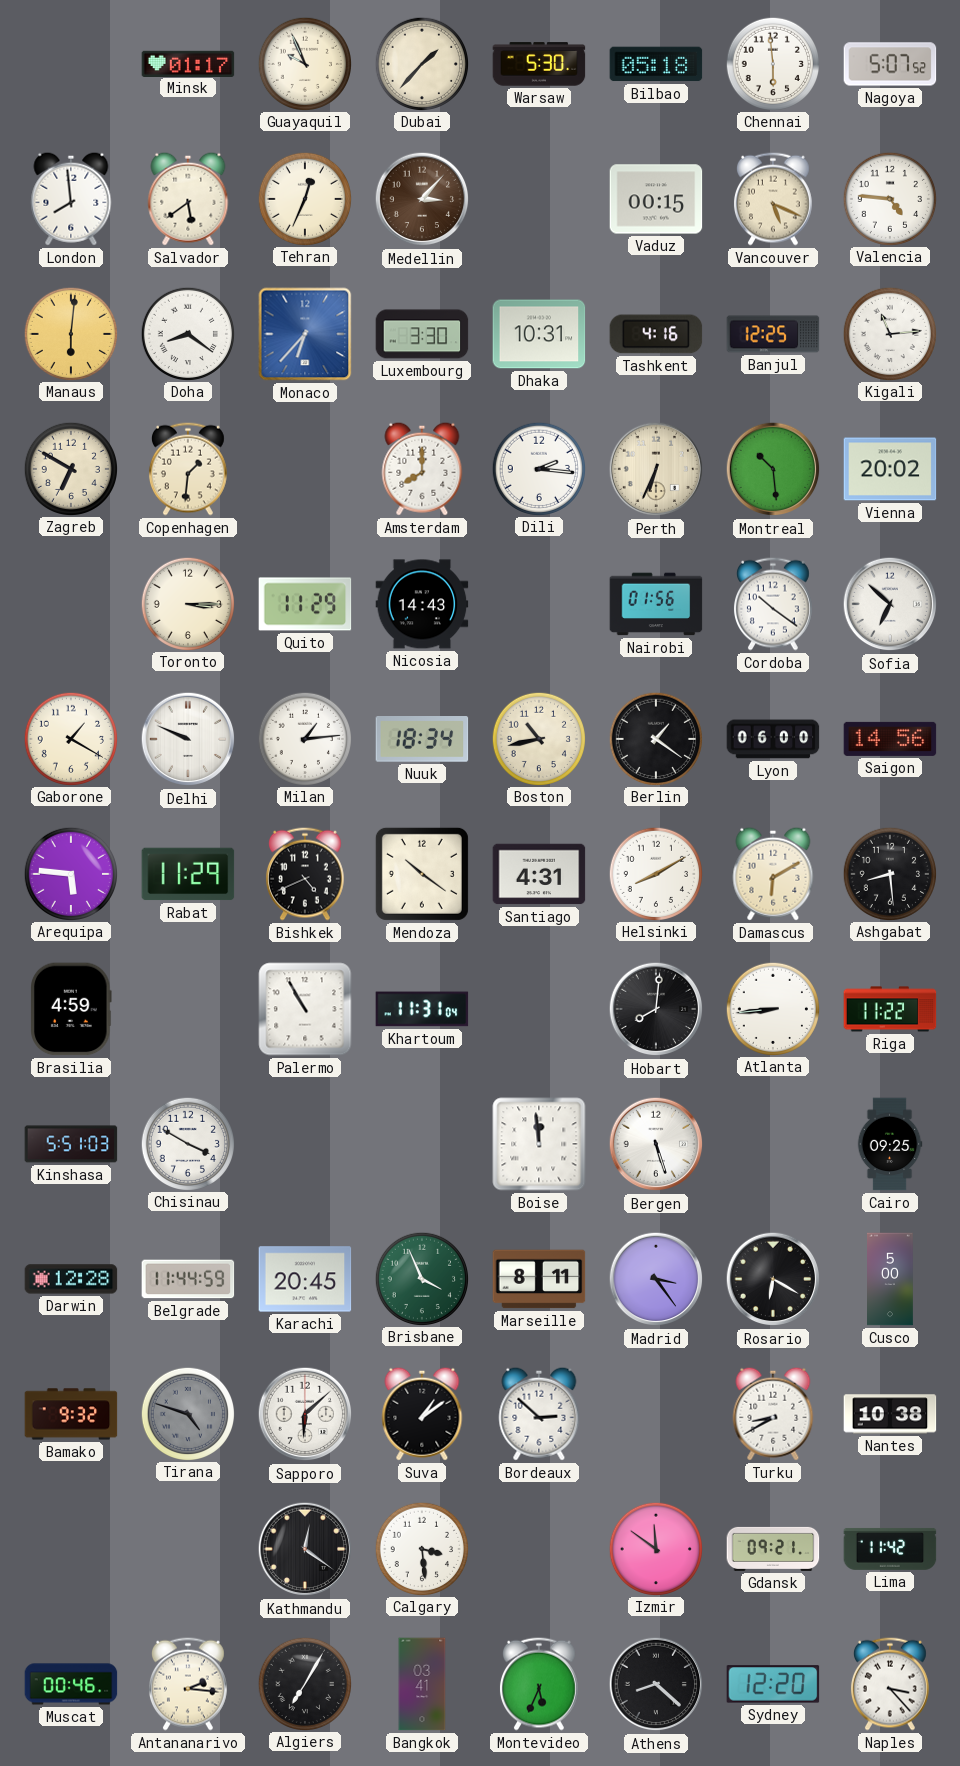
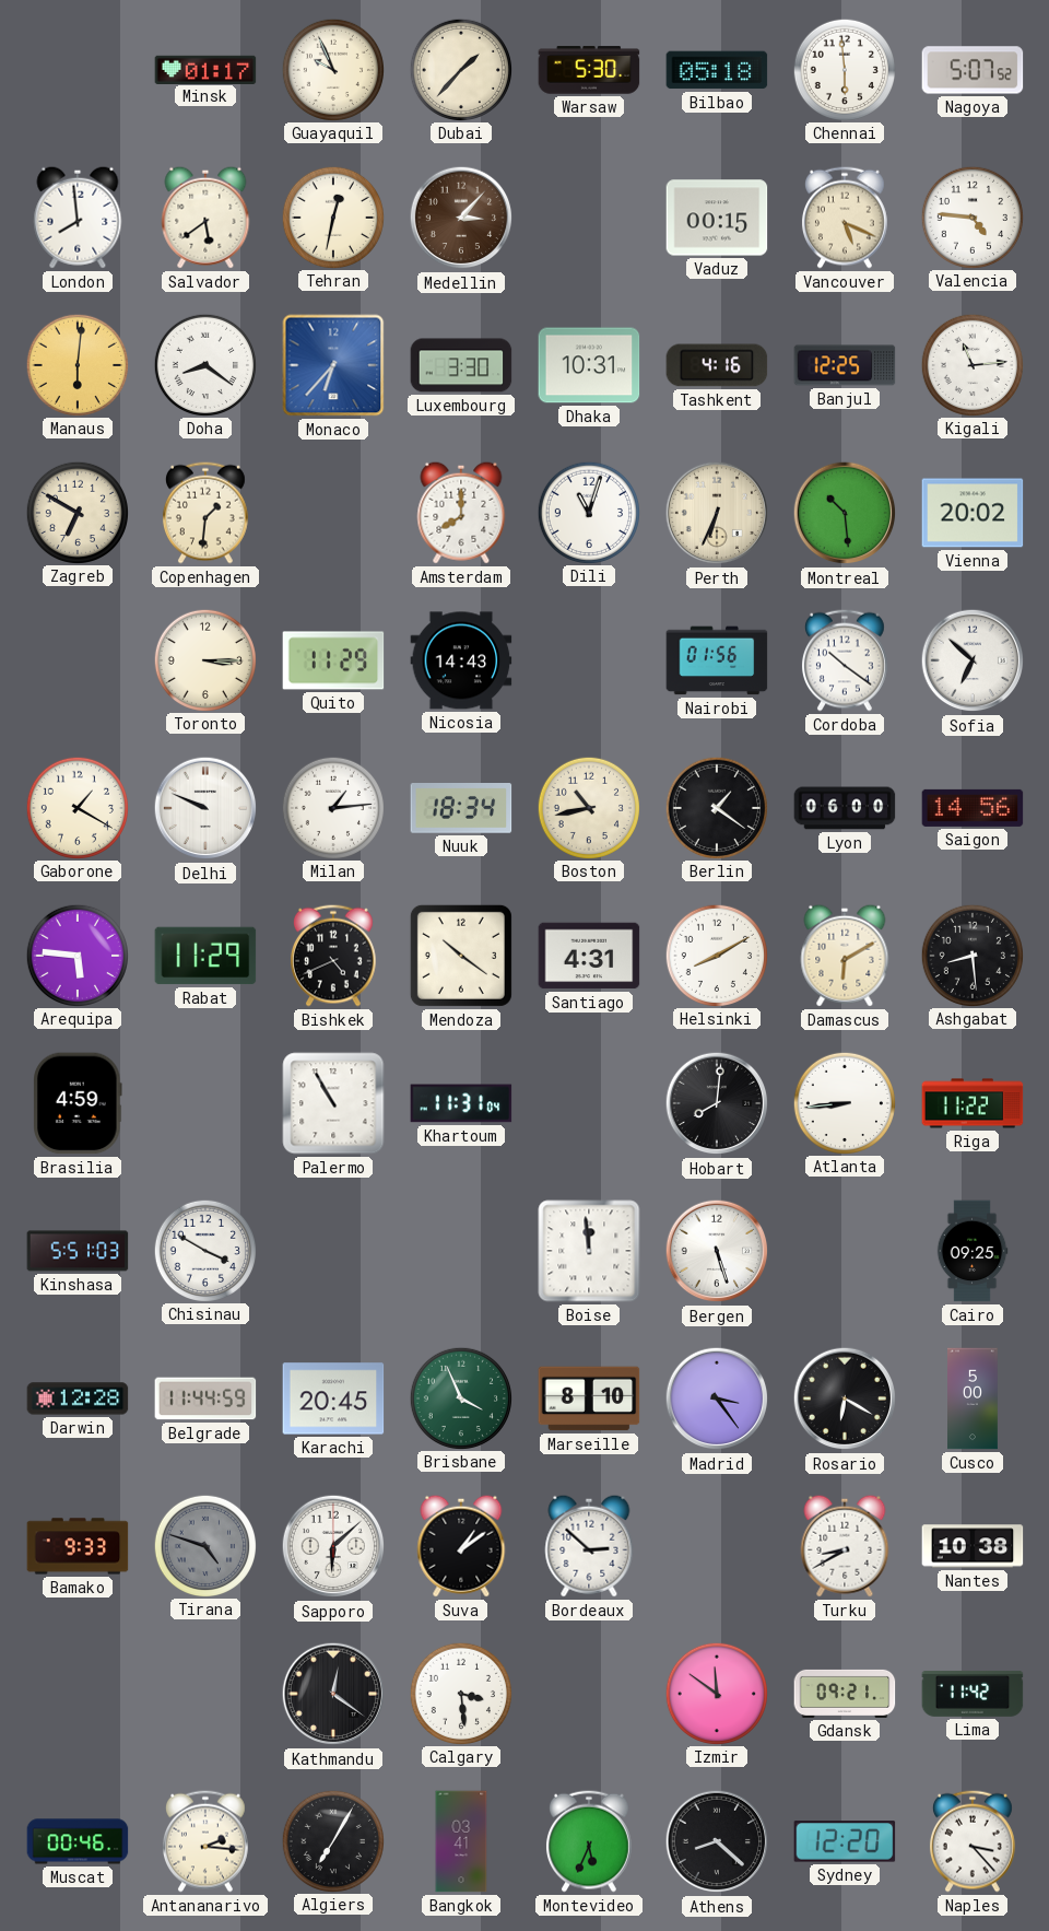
Tehran: 12:34 -> 12:32
Dili: 2:16 -> 11:03
Marseille: 8:11 -> 8:10
Bamako: 9:32 -> 9:33
